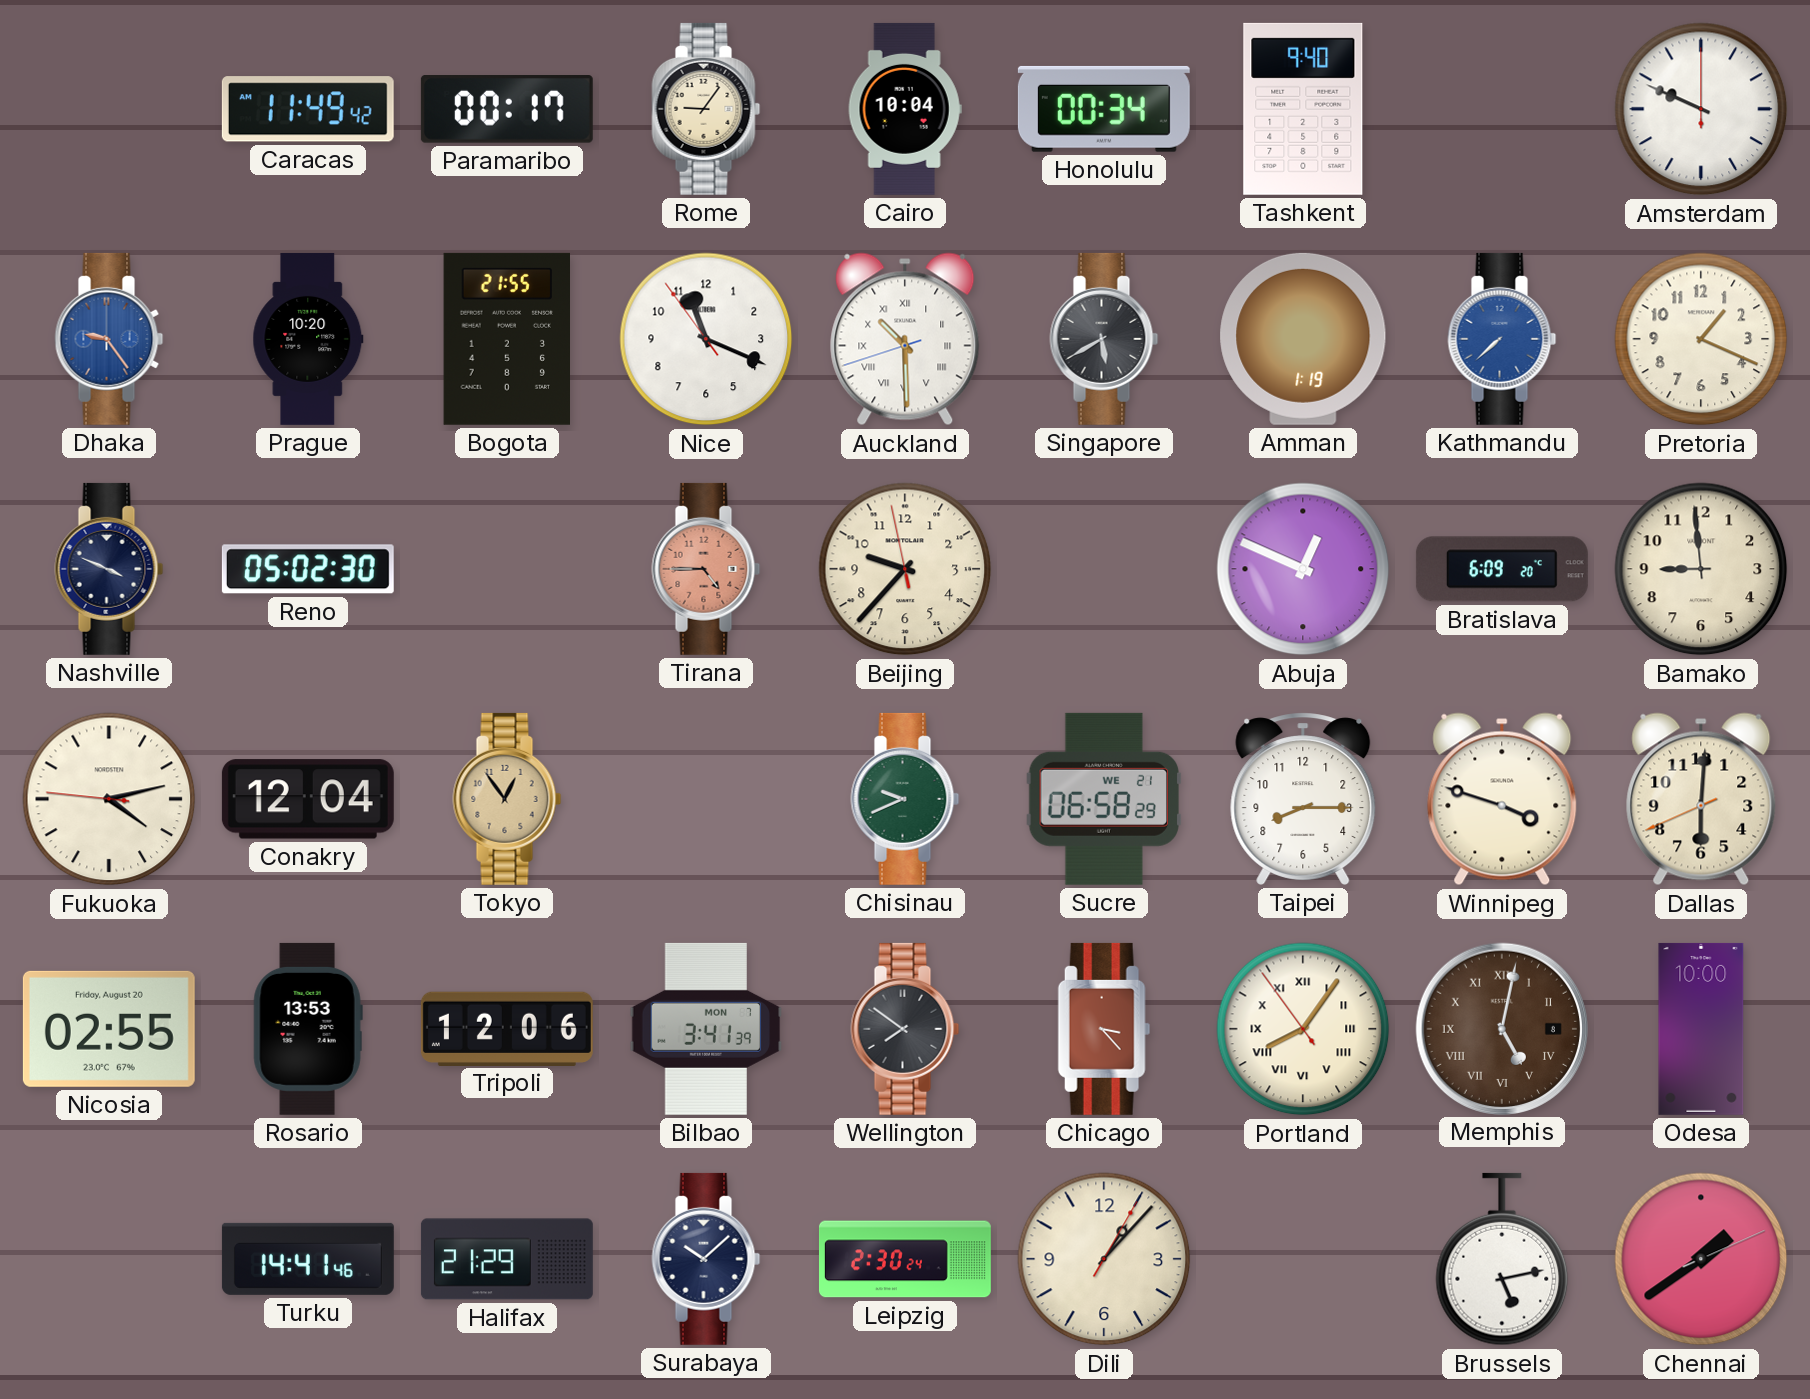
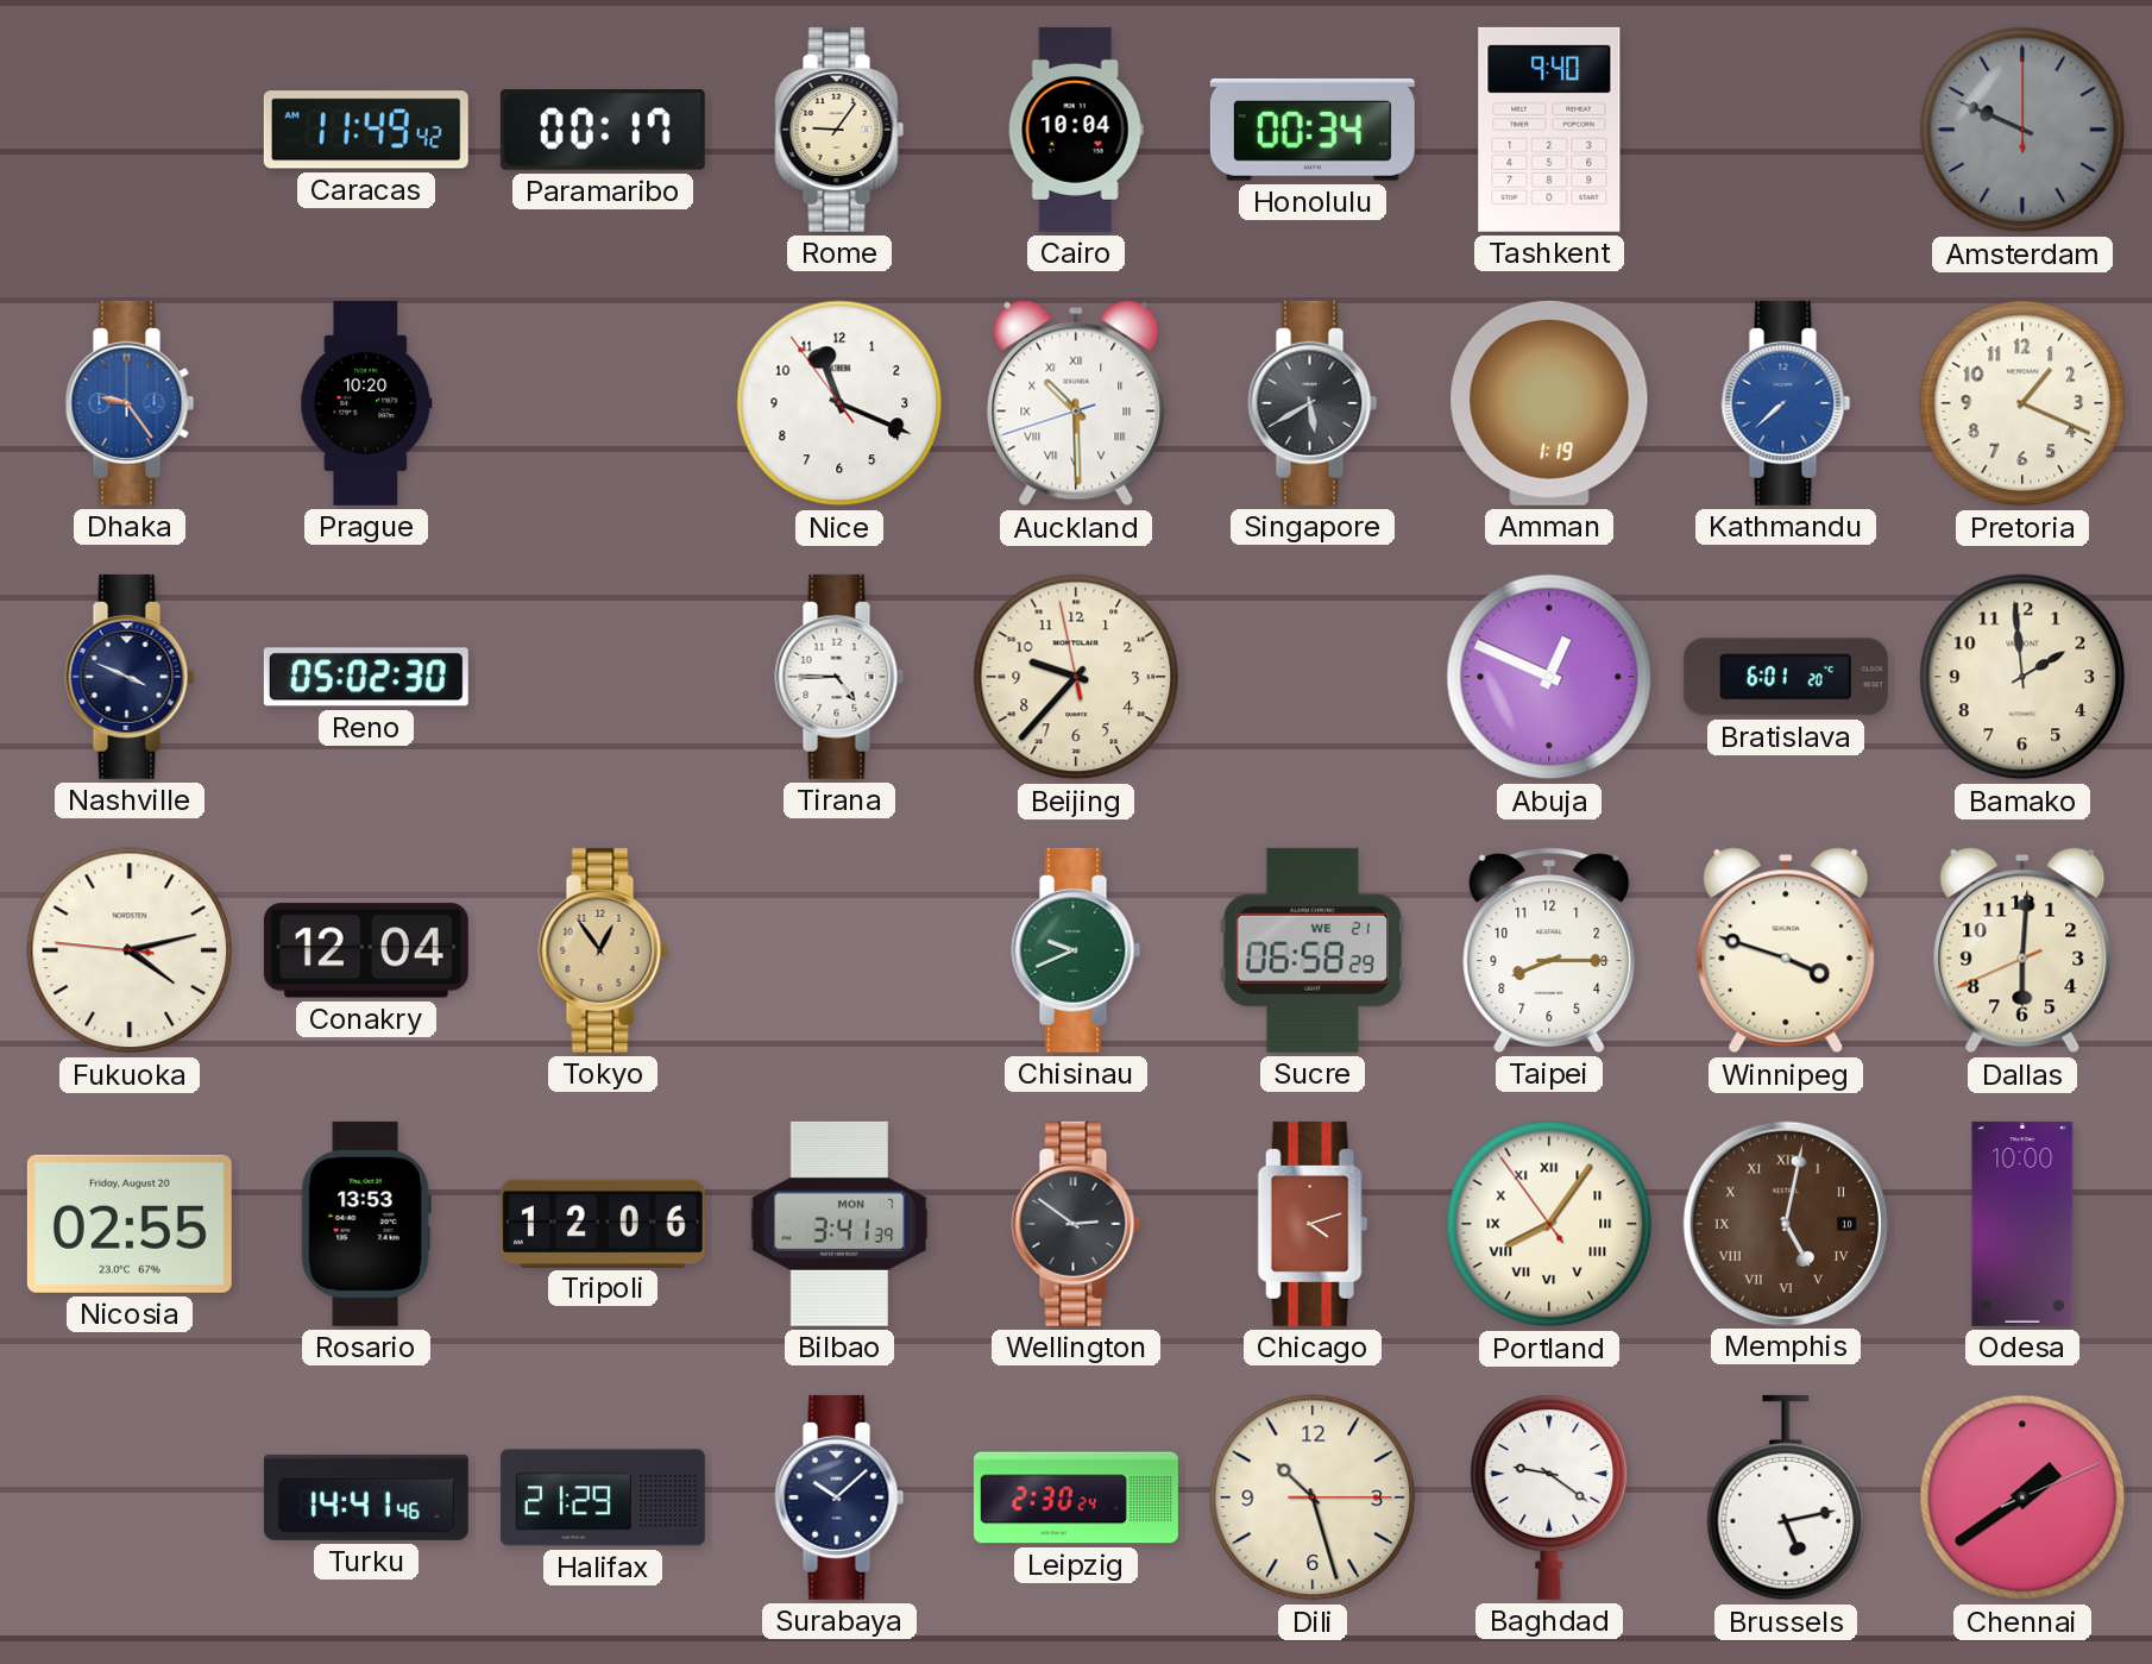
Amsterdam dial: white -> grey
Bogota: 21:55 -> none
Tirana dial: salmon -> white
Bratislava: 6:09 -> 6:01
Bamako: 8:59 -> 1:59
Wellington: 7:51 -> 2:51
Chicago: 3:23 -> 4:12
Memphis date: 8 -> 10
Dili: 1:07 -> 10:27
Baghdad: none -> 9:21
